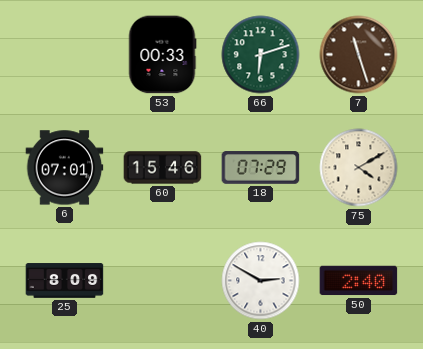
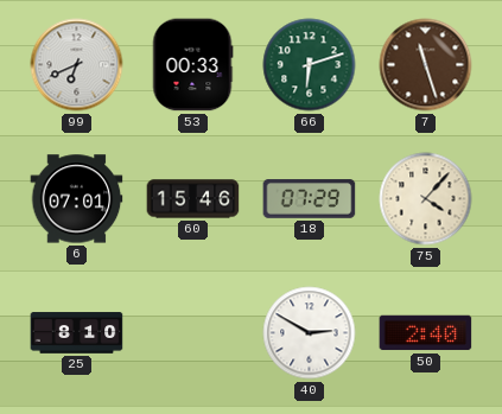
99: none -> 6:41
75: 4:10 -> 4:07
25: 8:09 -> 8:10
